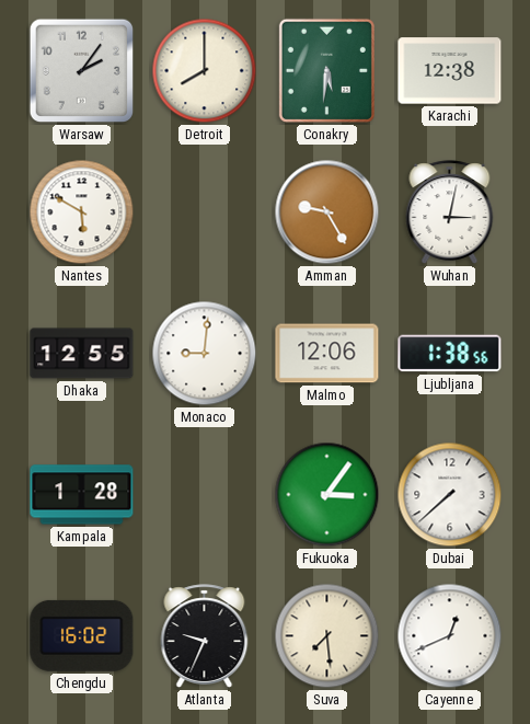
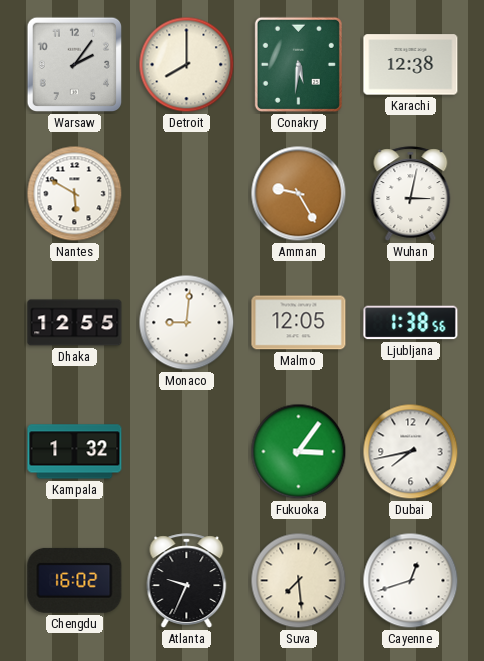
Malmo: 12:06 -> 12:05
Kampala: 1:28 -> 1:32
Dubai: 7:38 -> 7:43
Cayenne: 12:41 -> 12:42
